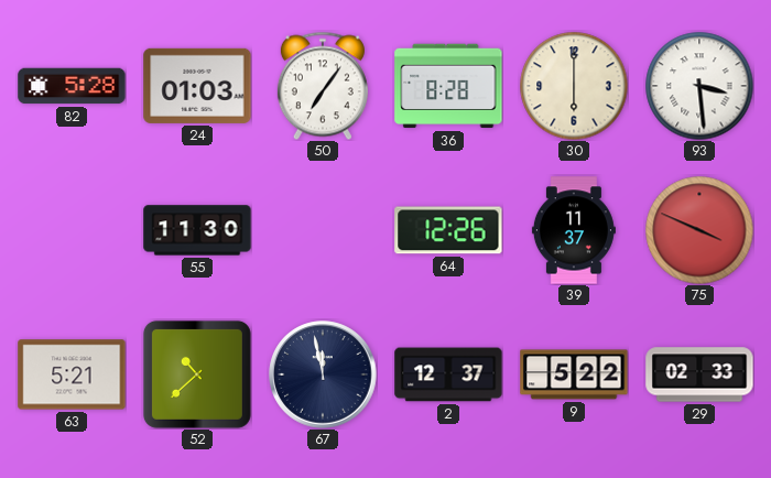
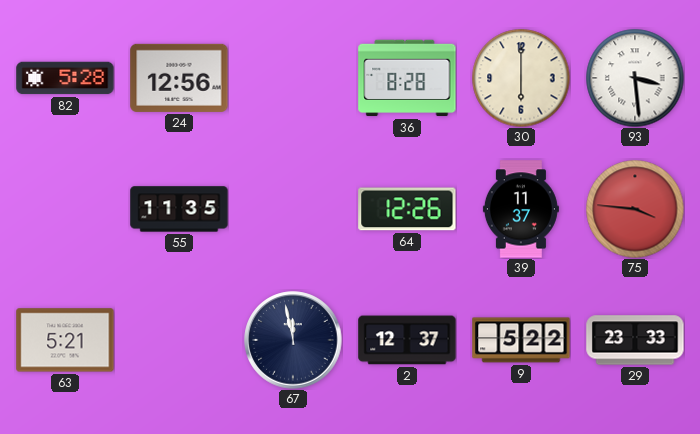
24: 01:03 -> 12:56
50: 7:06 -> none
55: 11:30 -> 11:35
75: 3:49 -> 3:46
52: 10:38 -> none
29: 02:33 -> 23:33
